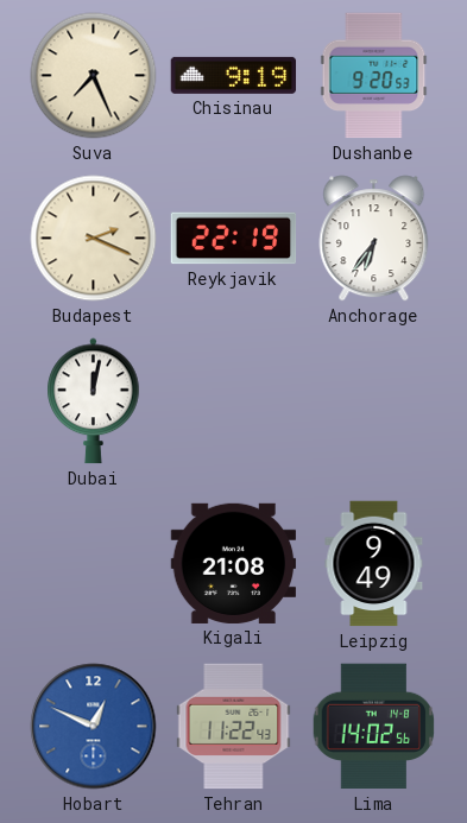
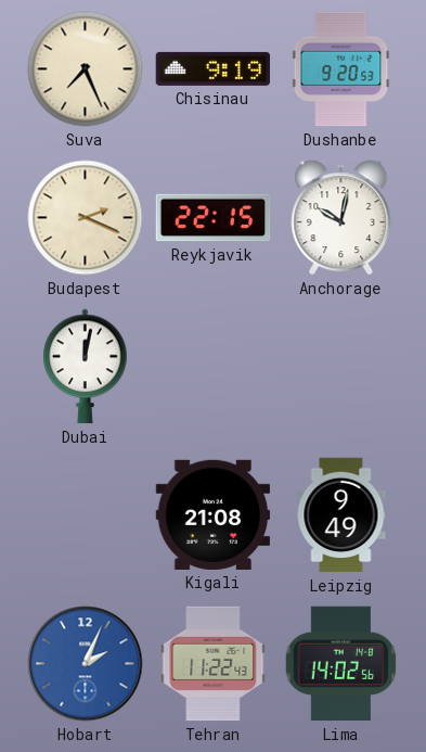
Reykjavik: 22:19 -> 22:15
Anchorage: 6:36 -> 10:02
Hobart: 12:49 -> 2:04
